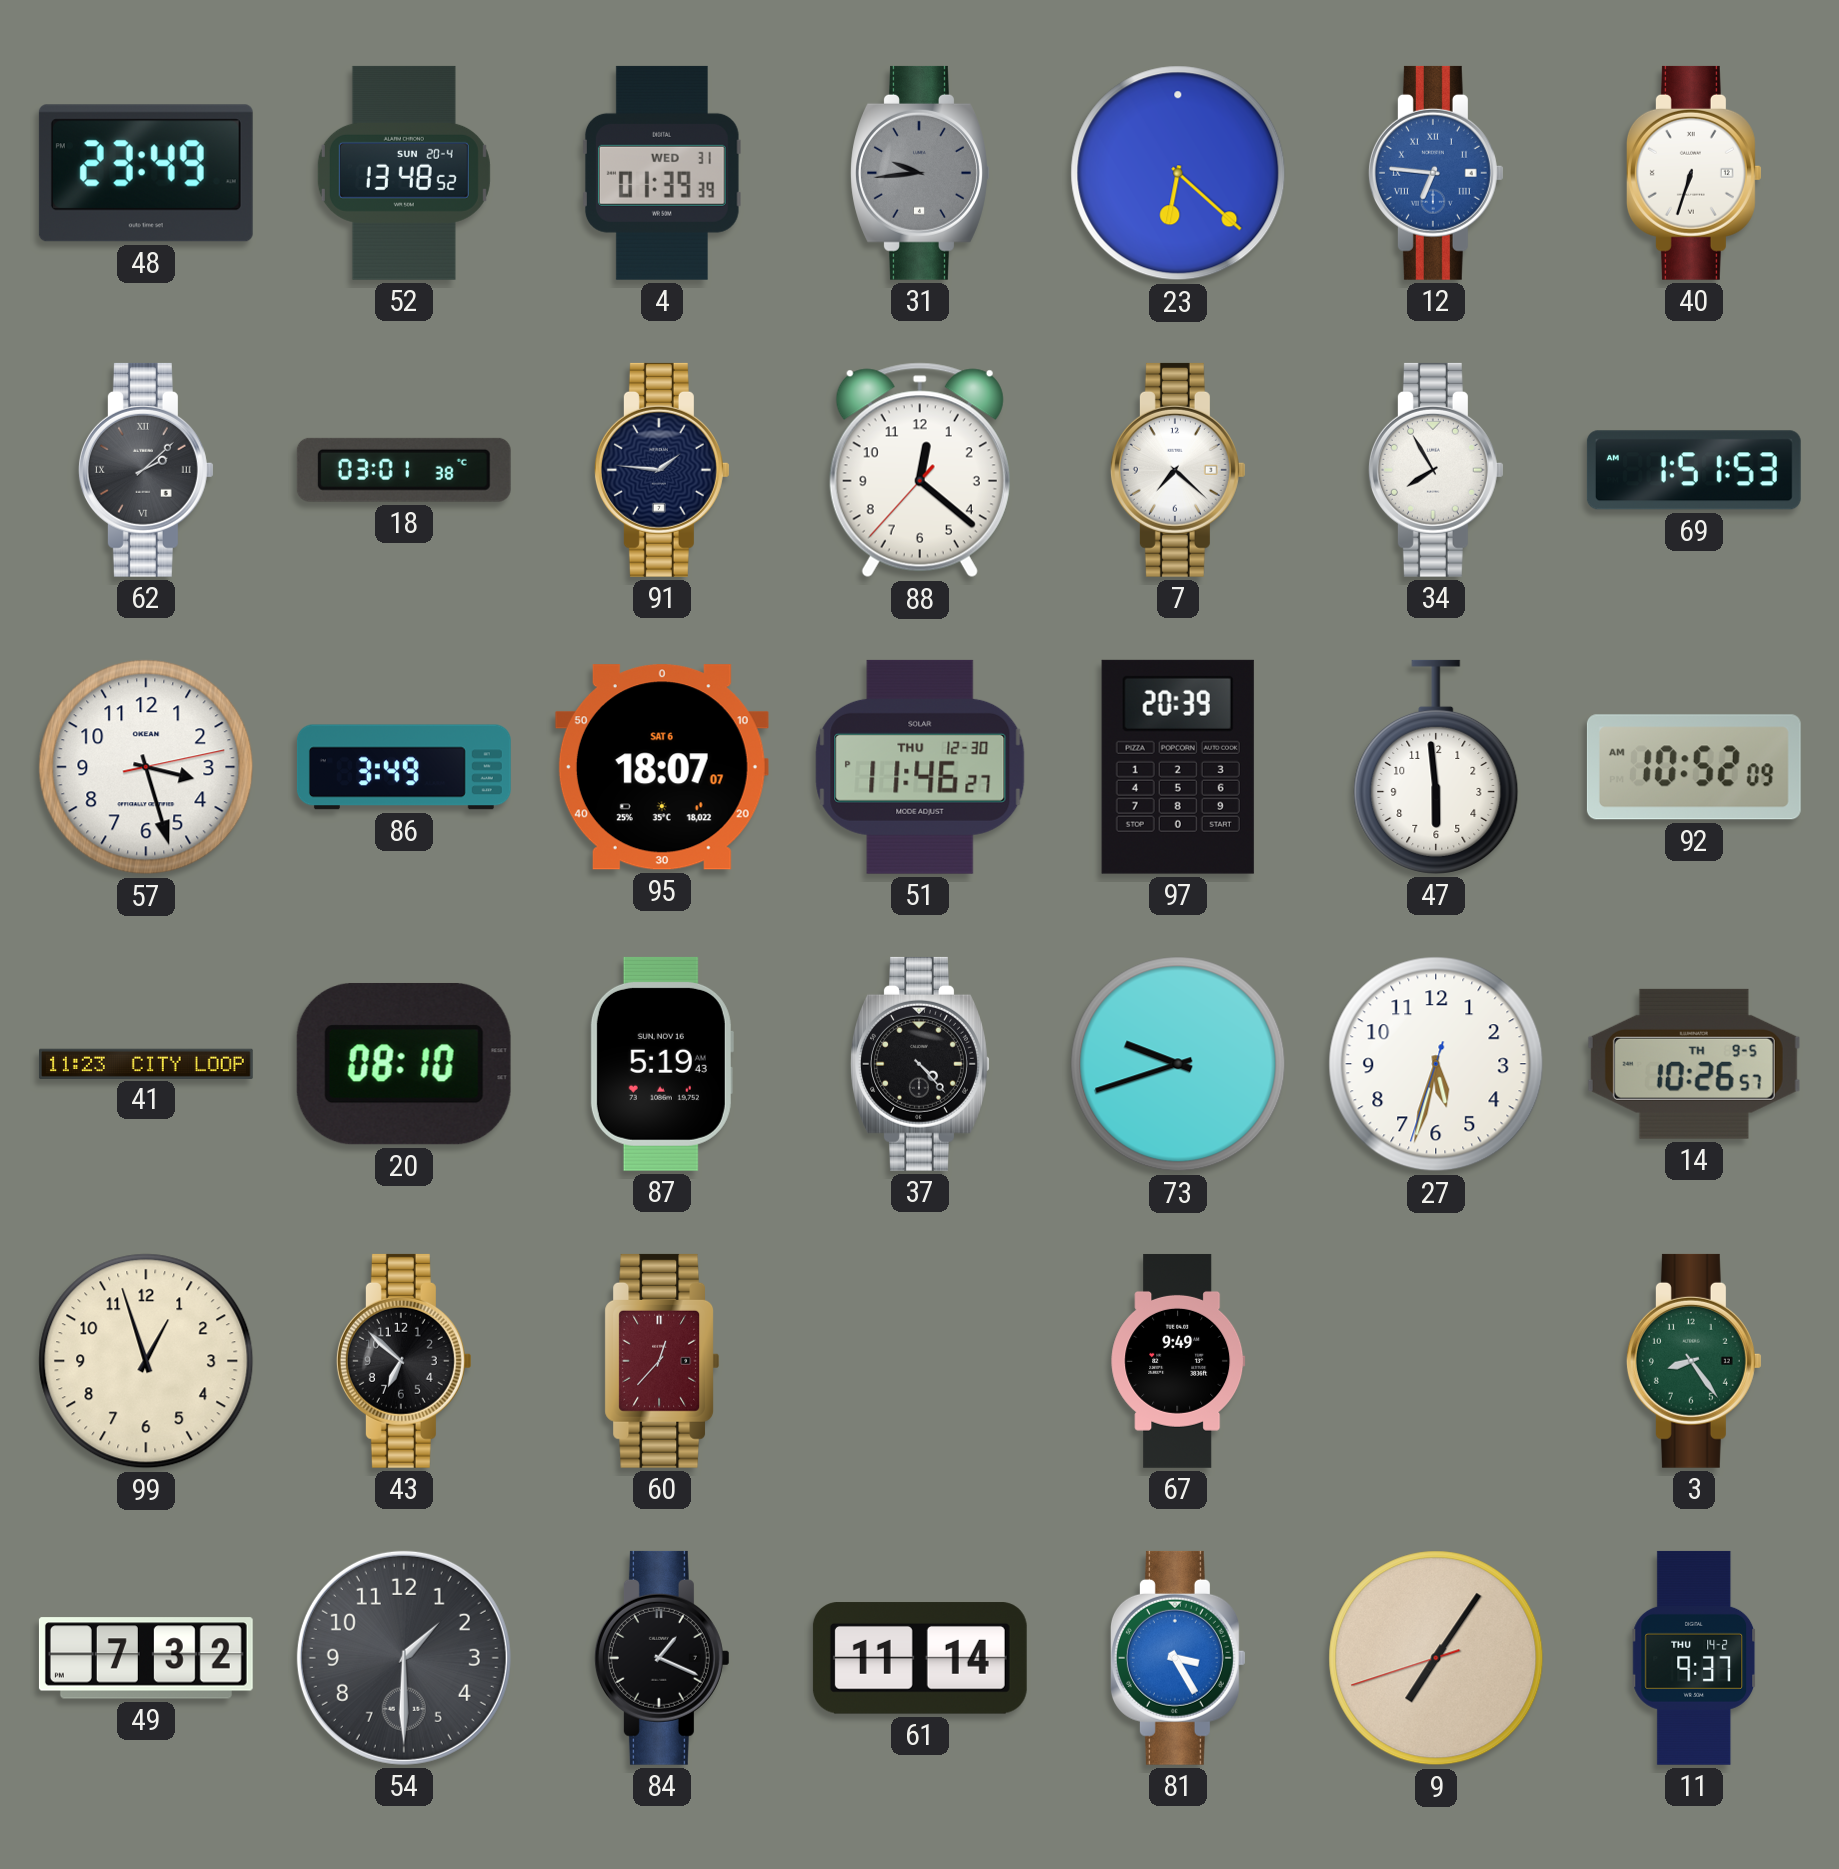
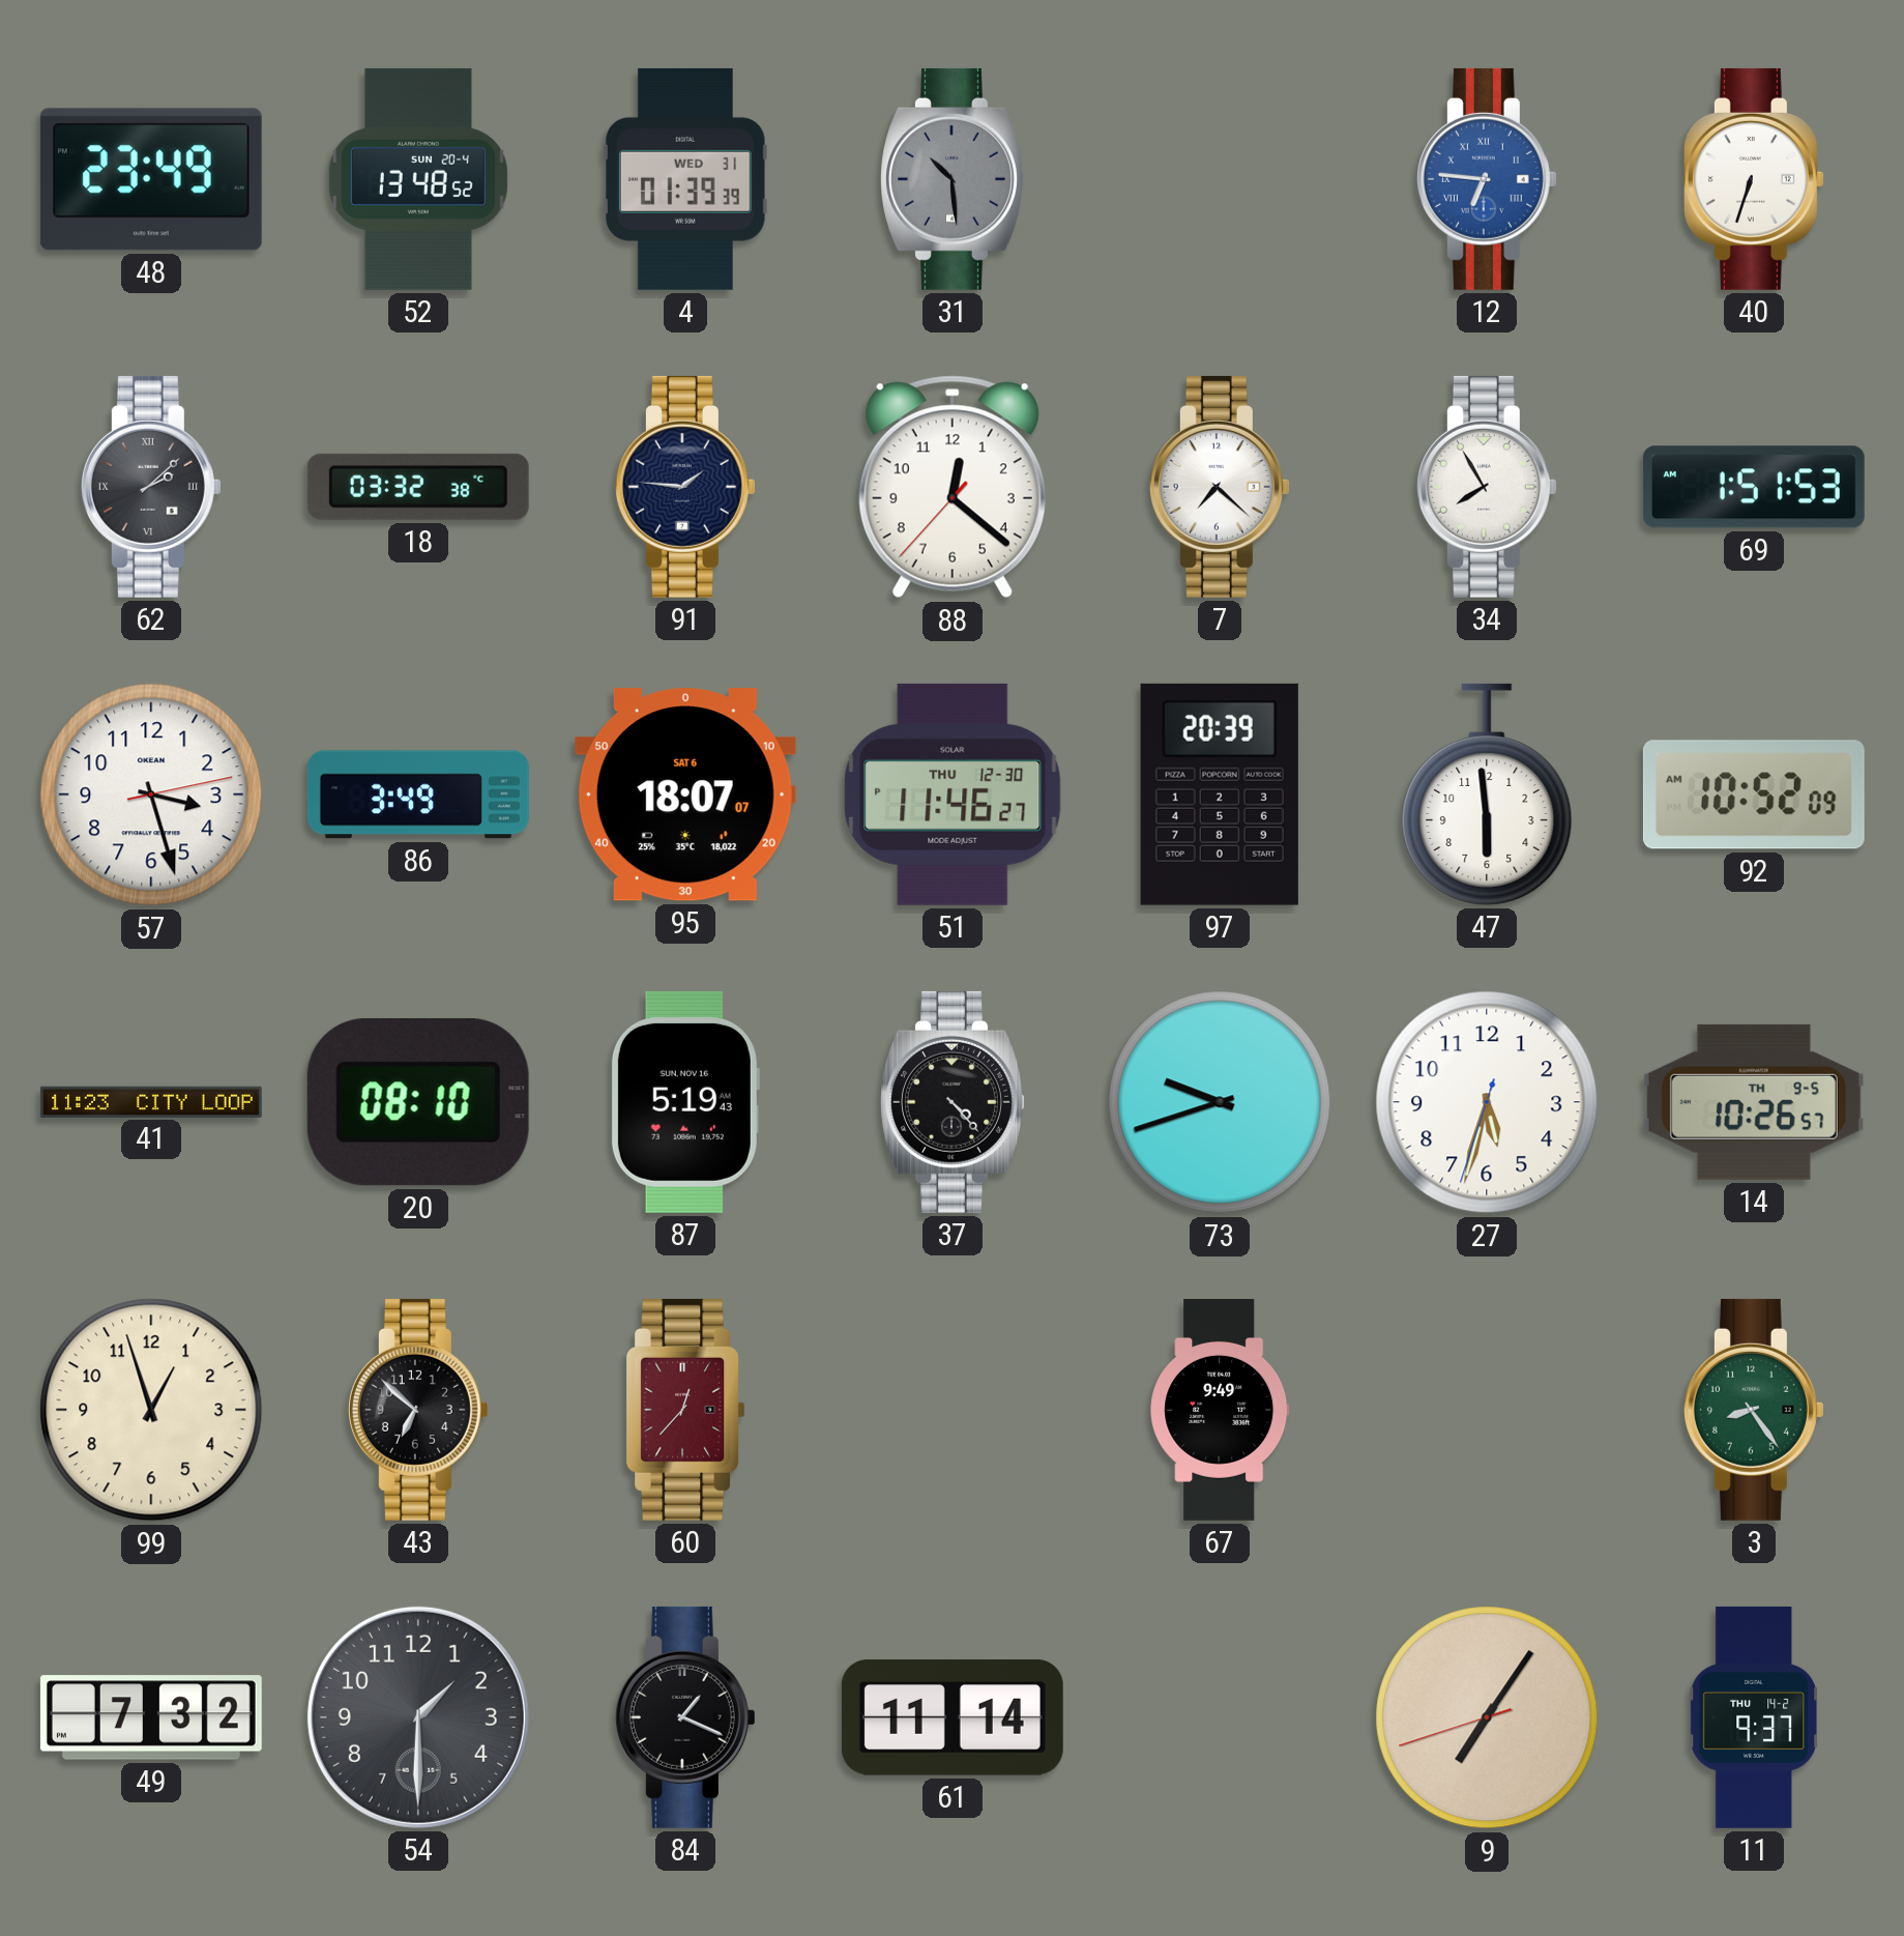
31: 9:44 -> 10:29
23: 6:22 -> none
18: 03:01 -> 03:32
81: 3:25 -> none
